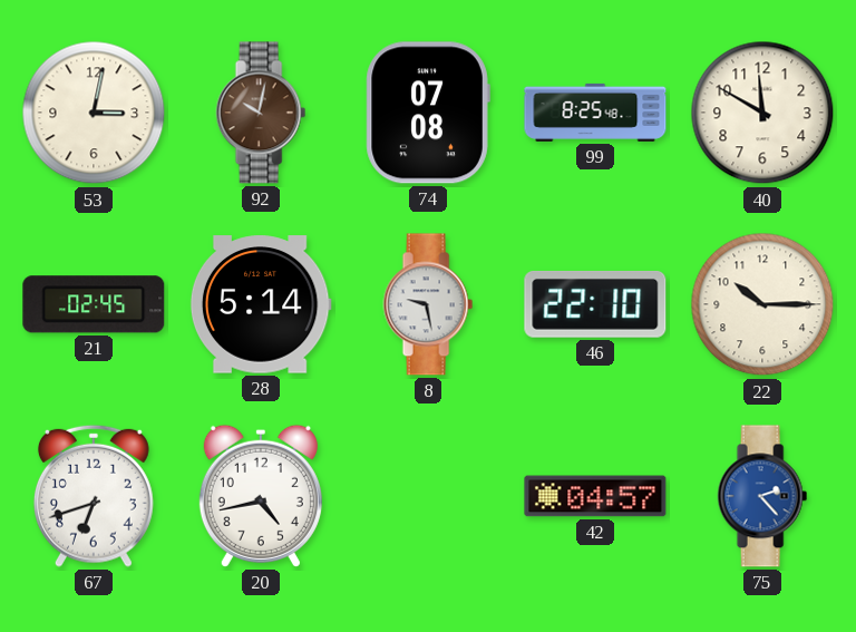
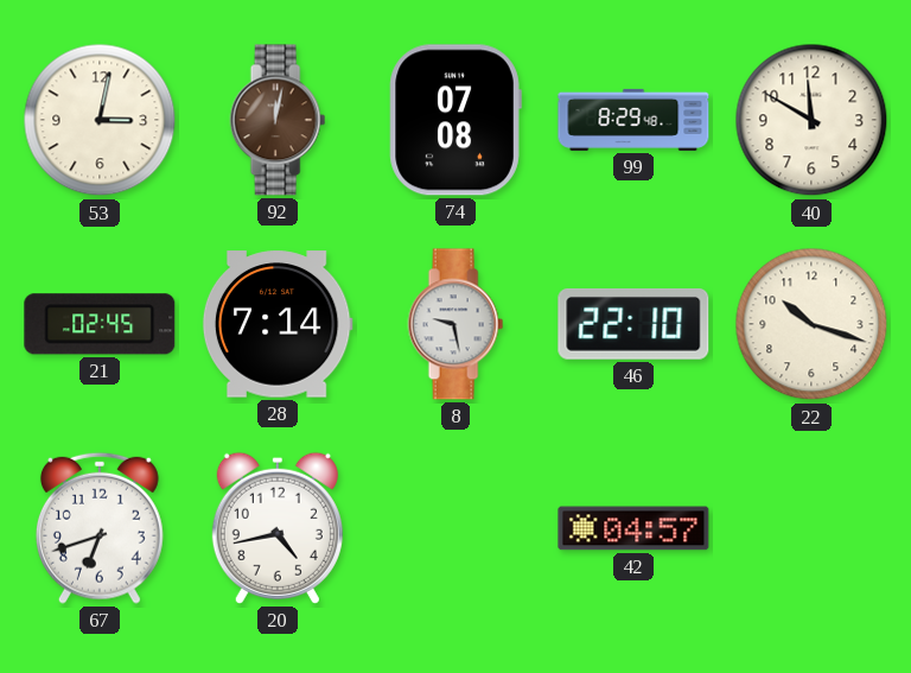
92: 10:02 -> 12:02
99: 8:25 -> 8:29
28: 5:14 -> 7:14
22: 10:15 -> 10:18
75: 2:23 -> none
